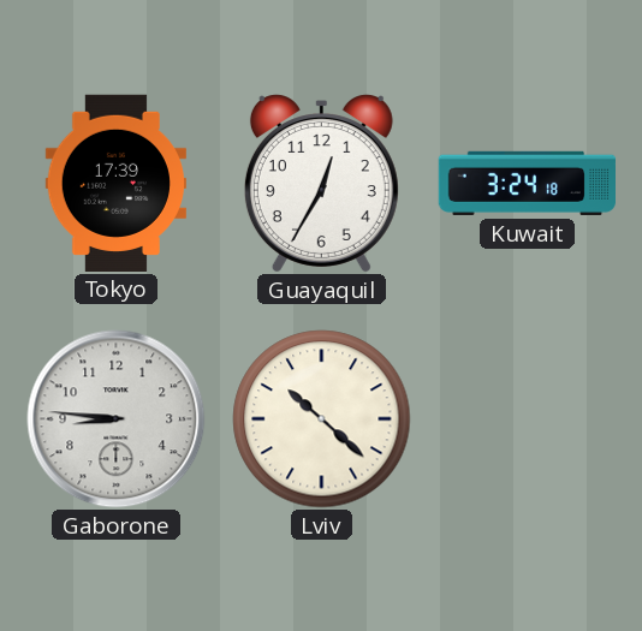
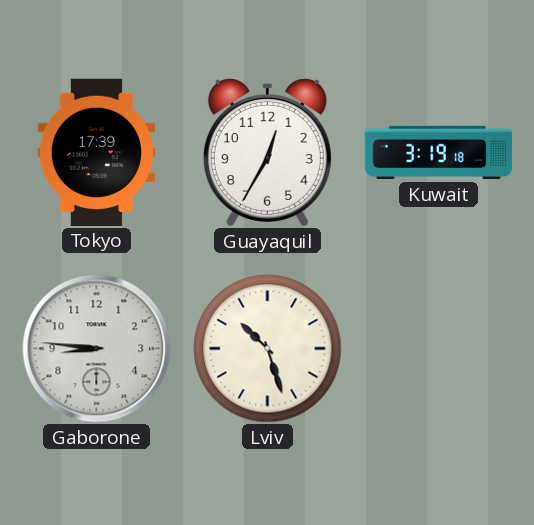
Kuwait: 3:24 -> 3:19
Lviv: 10:22 -> 10:27
